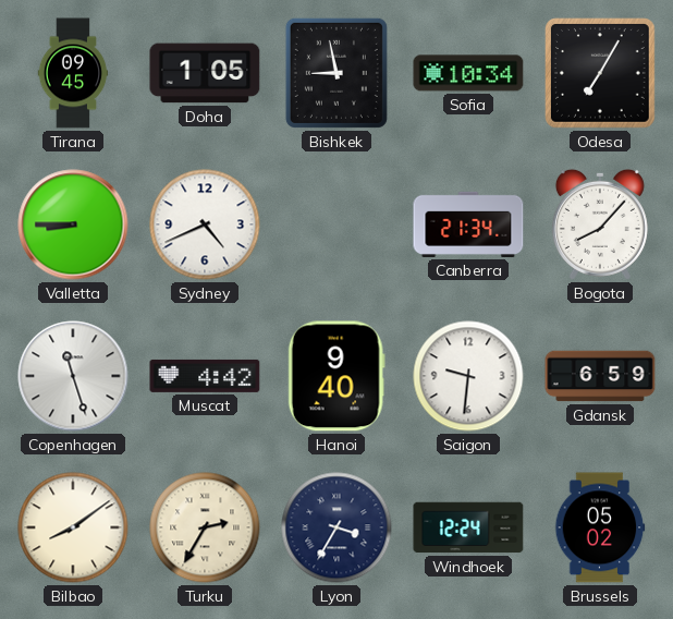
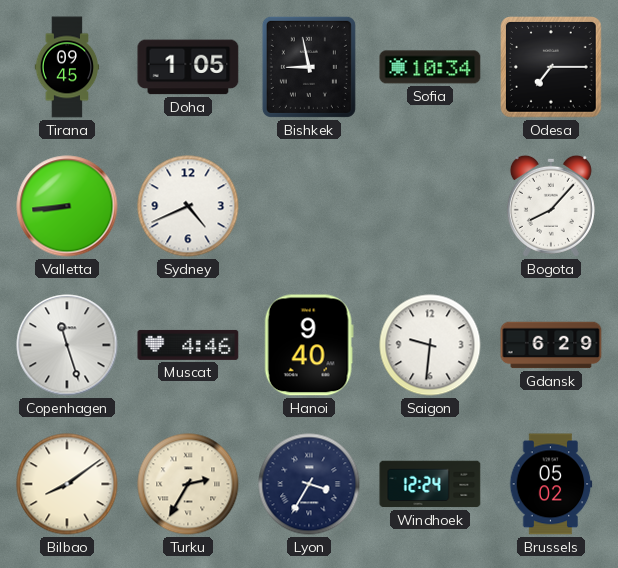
Odesa: 7:05 -> 7:15
Valletta: 8:45 -> 8:44
Canberra: 21:34 -> none
Muscat: 4:42 -> 4:46
Gdansk: 6:59 -> 6:29
